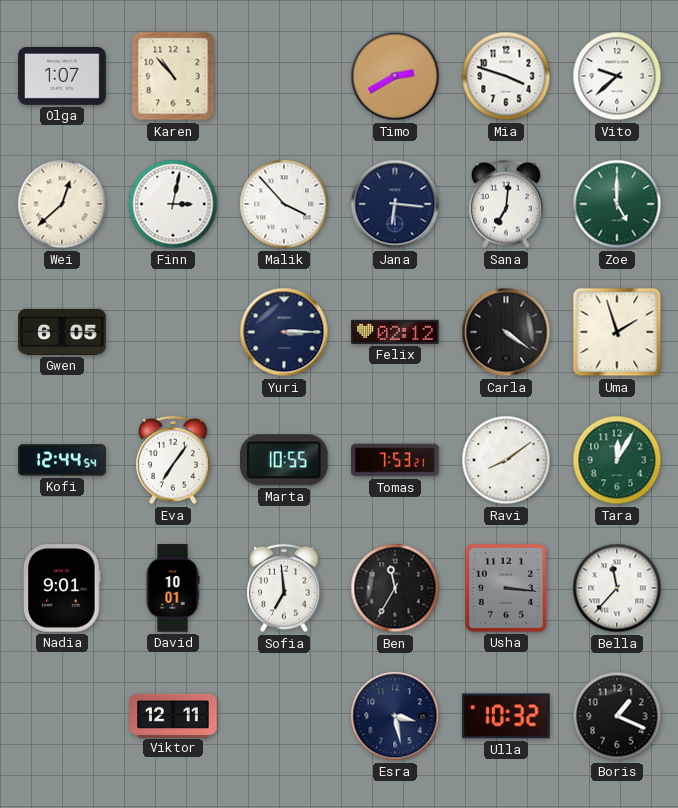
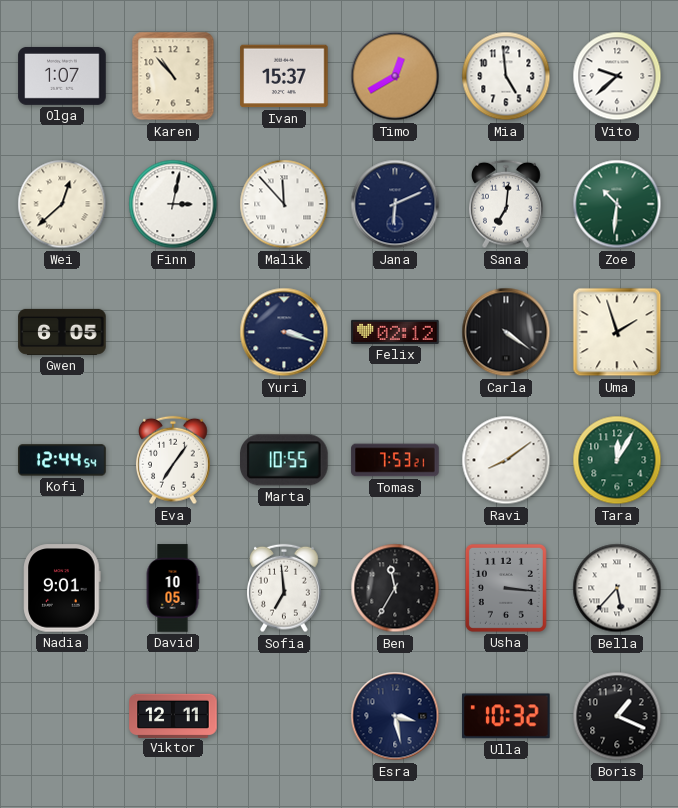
Ivan: none -> 15:37
Timo: 2:40 -> 12:40
Mia: 3:48 -> 4:59
Malik: 3:53 -> 11:53
Jana: 6:16 -> 6:11
Zoe: 5:00 -> 10:31
Yuri: 3:15 -> 3:18
David: 10:01 -> 10:05
Bella: 11:37 -> 5:37
